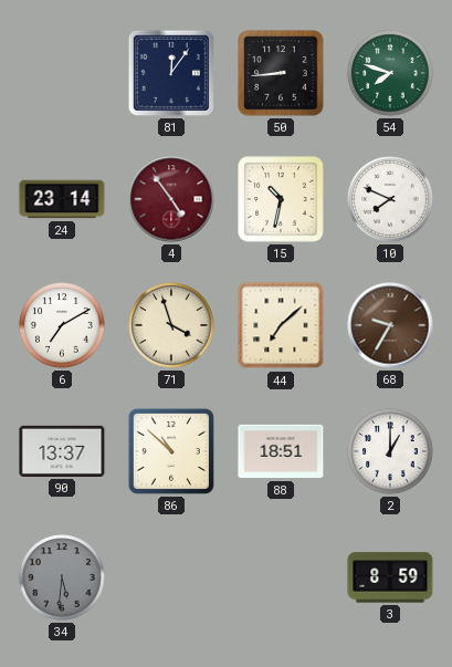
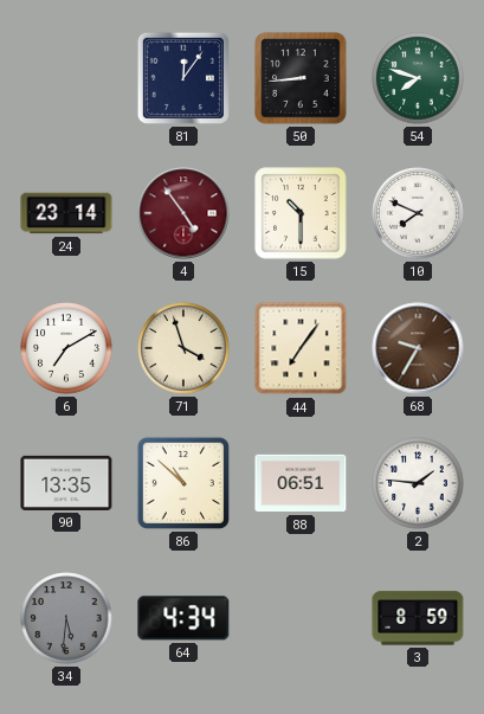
15: 10:32 -> 10:30
44: 7:08 -> 7:06
90: 13:37 -> 13:35
88: 18:51 -> 06:51
2: 1:00 -> 1:46
64: none -> 4:34
